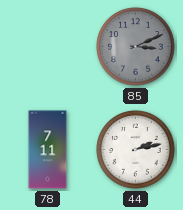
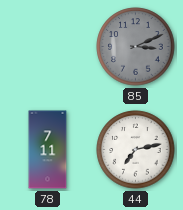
44: 2:13 -> 7:13
